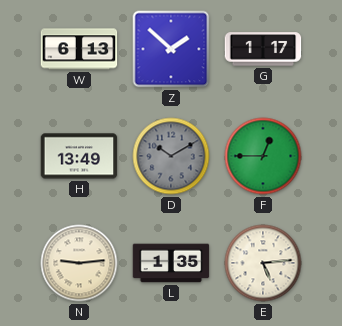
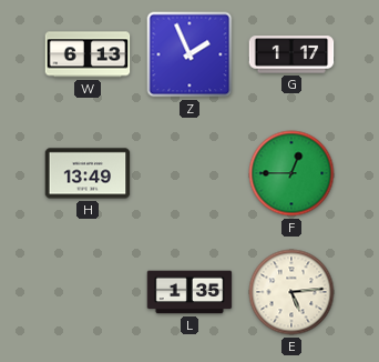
Z: 1:52 -> 1:56
D: 10:10 -> none
N: 9:14 -> none
